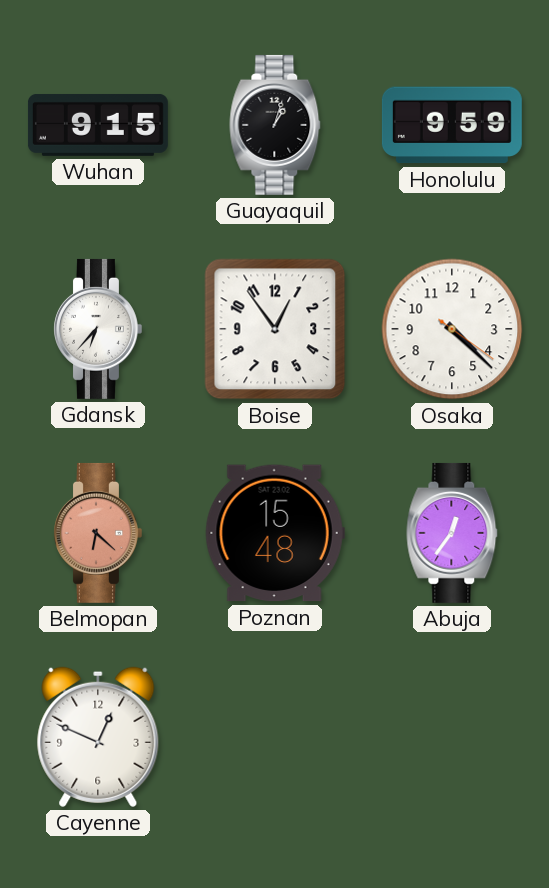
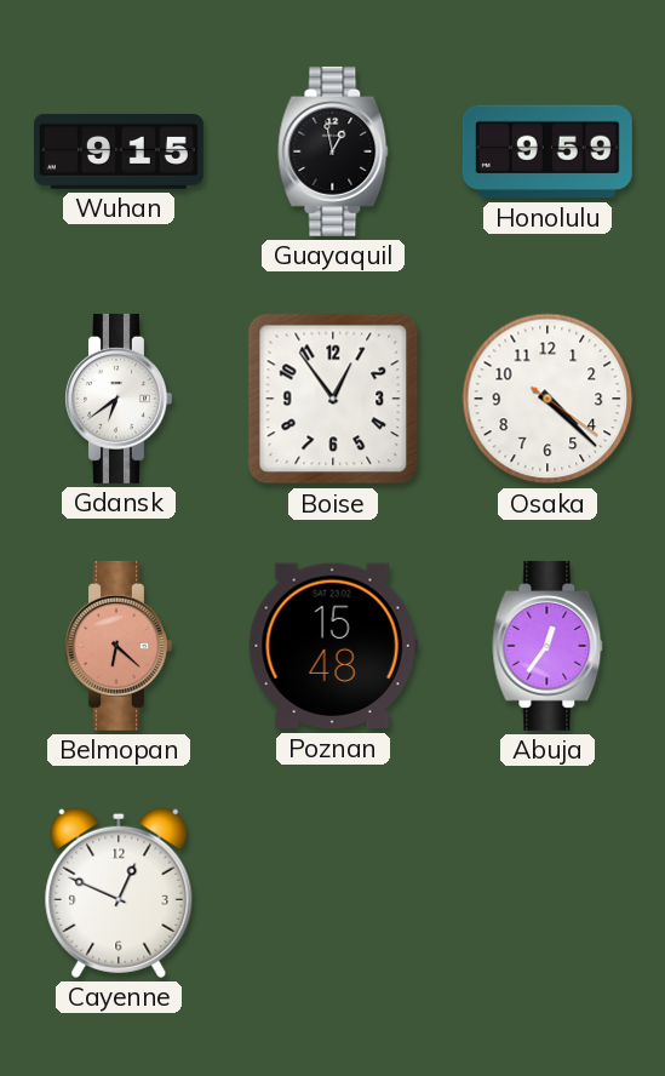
Guayaquil: 1:03 -> 12:58
Gdansk: 6:37 -> 6:39
